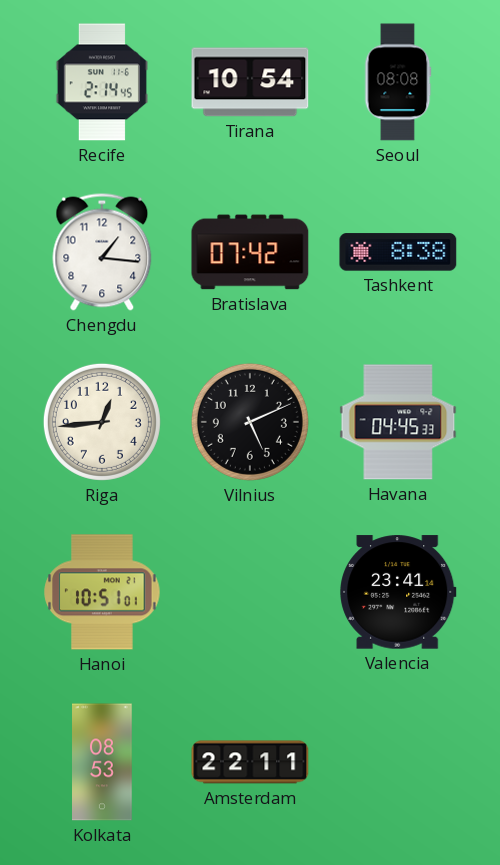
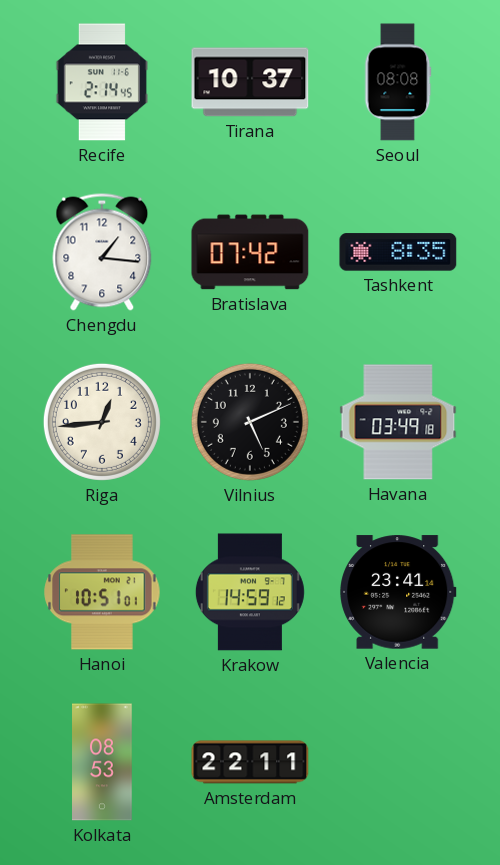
Tirana: 10:54 -> 10:37
Tashkent: 8:38 -> 8:35
Havana: 04:45 -> 03:49
Krakow: none -> 14:59
